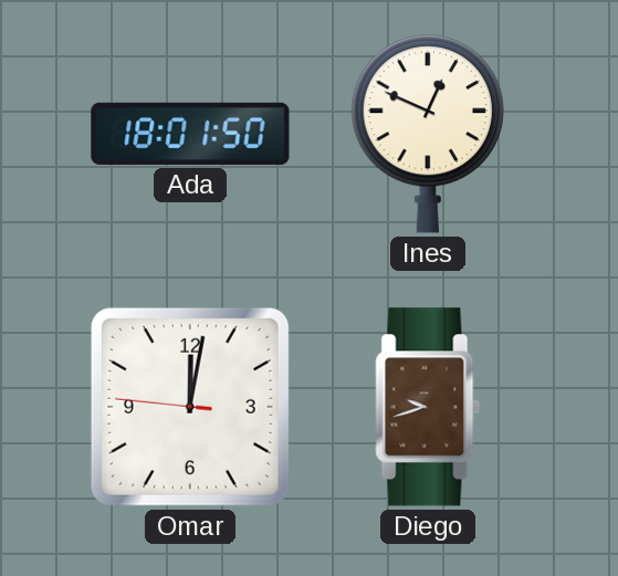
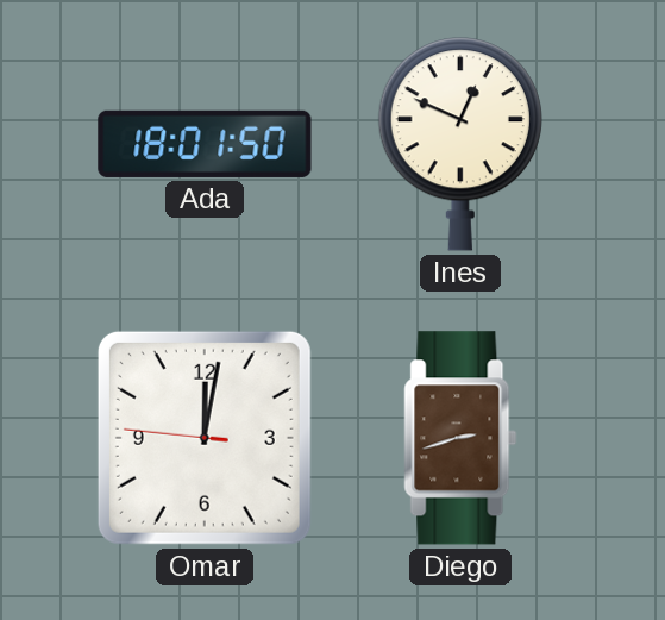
Diego: 9:42 -> 2:42
